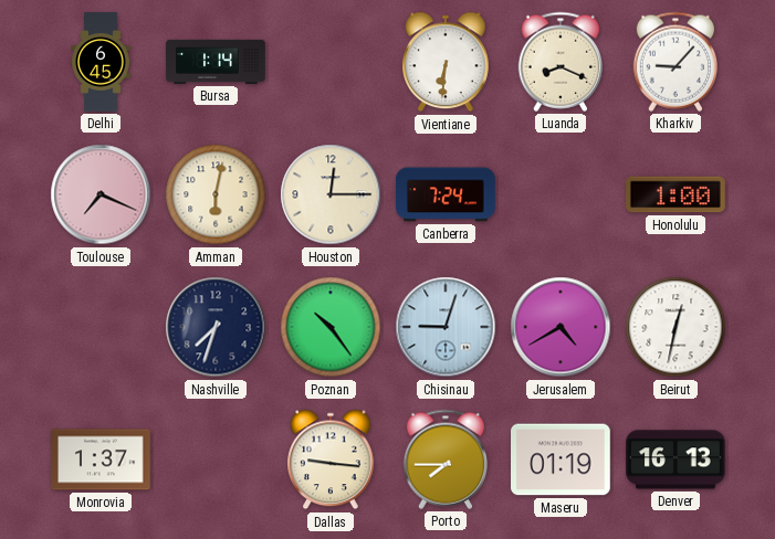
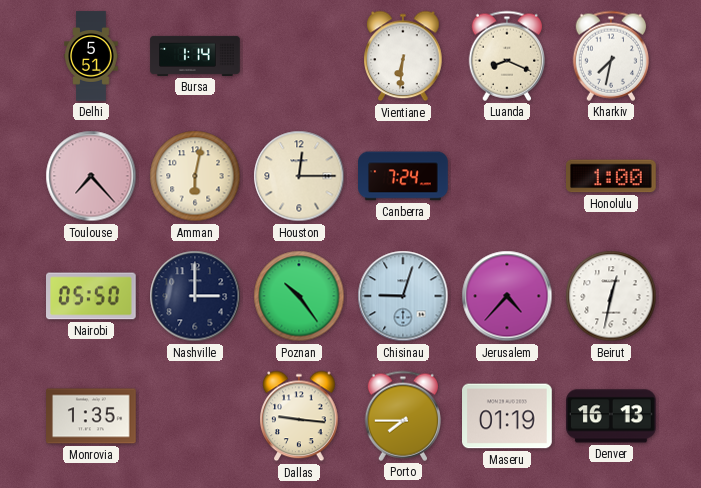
Delhi: 6:45 -> 5:51
Kharkiv: 9:07 -> 7:32
Toulouse: 7:19 -> 7:23
Nairobi: none -> 05:50
Nashville: 7:33 -> 3:00
Jerusalem: 4:40 -> 4:37
Monrovia: 1:37 -> 1:35
